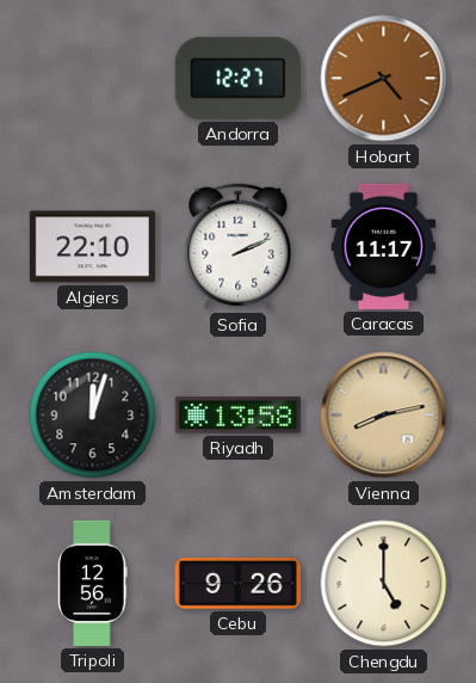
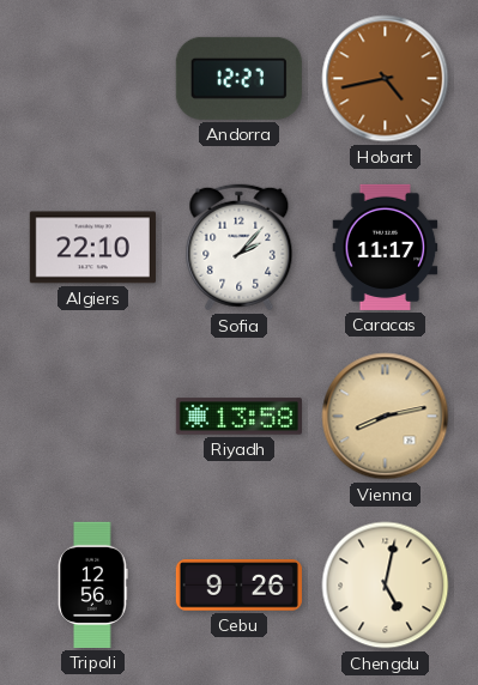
Hobart: 4:41 -> 4:43
Sofia: 2:11 -> 2:07
Amsterdam: 12:03 -> none
Chengdu: 5:00 -> 5:02
